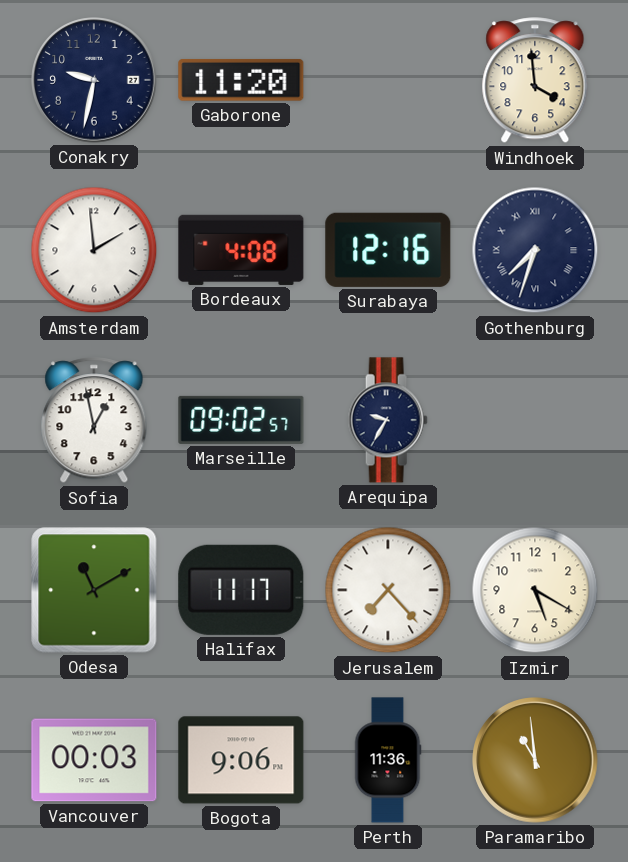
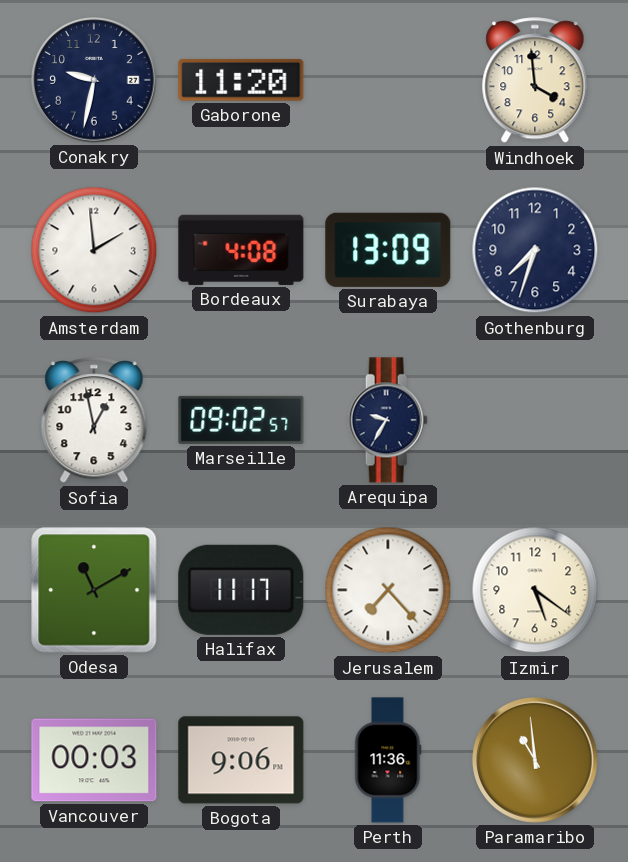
Surabaya: 12:16 -> 13:09
Gothenburg numerals: Roman -> Arabic
Izmir: 5:20 -> 5:21
